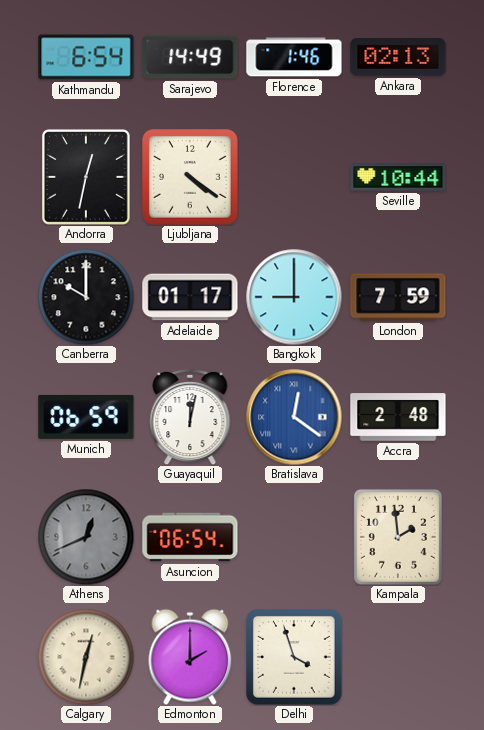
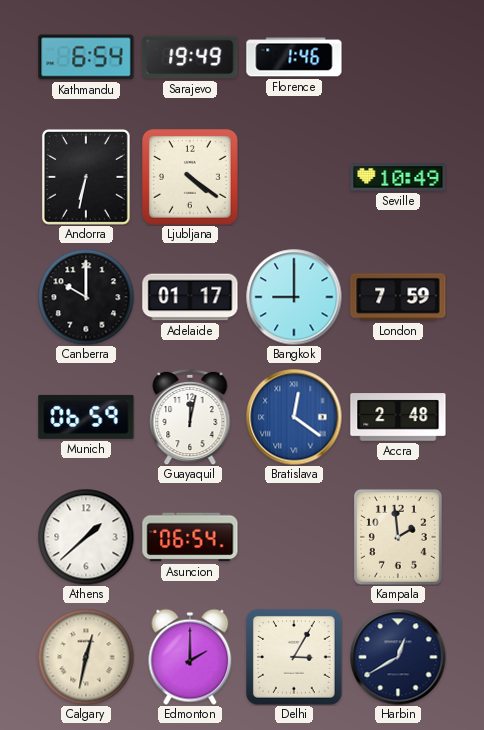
Sarajevo: 14:49 -> 19:49
Ankara: 02:13 -> none
Andorra: 12:32 -> 6:32
Seville: 10:44 -> 10:49
Athens: 12:41 -> 1:38
Athens dial: grey -> white
Delhi: 3:57 -> 3:05
Harbin: none -> 12:40
